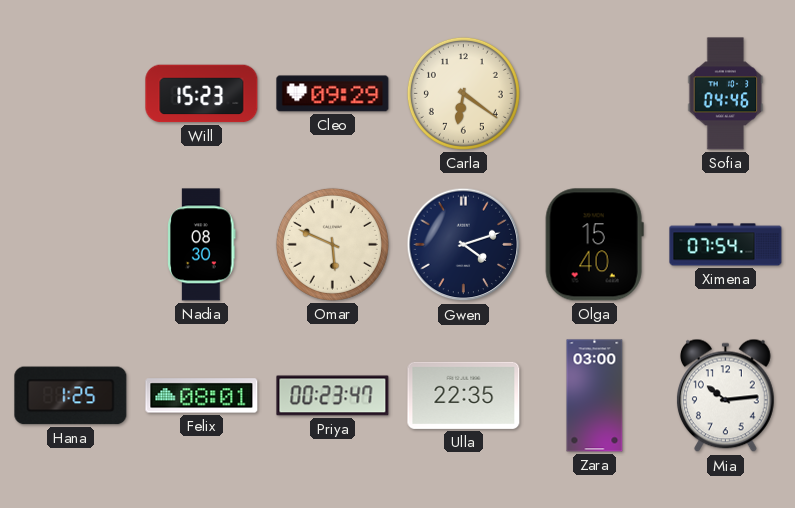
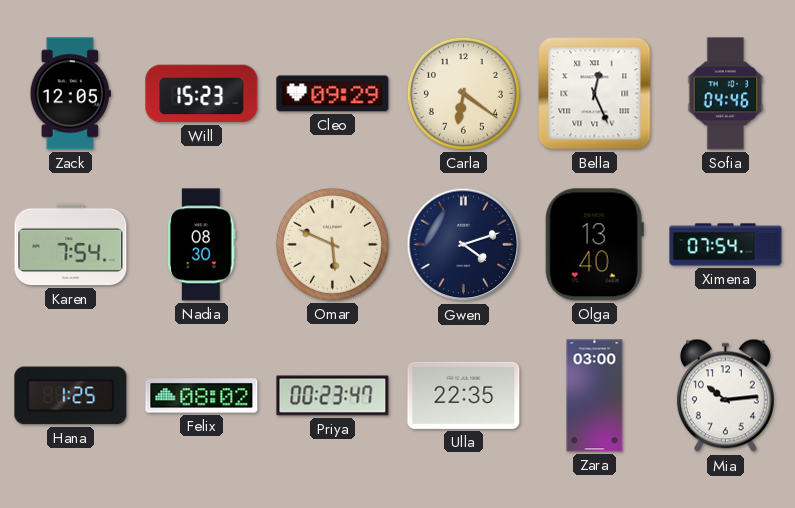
Zack: none -> 12:05
Bella: none -> 12:26
Karen: none -> 7:54
Olga: 15:40 -> 13:40
Felix: 08:01 -> 08:02
